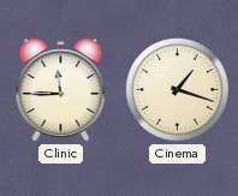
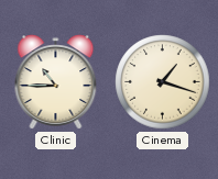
Clinic: 11:45 -> 10:45
